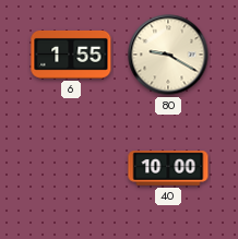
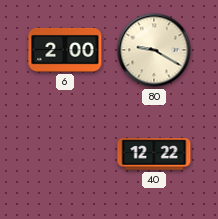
6: 1:55 -> 2:00
40: 10:00 -> 12:22
